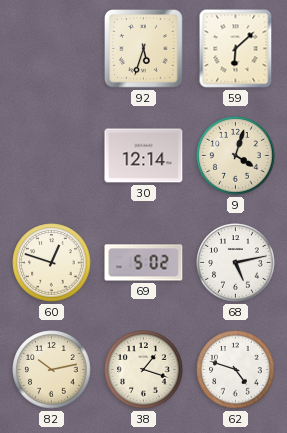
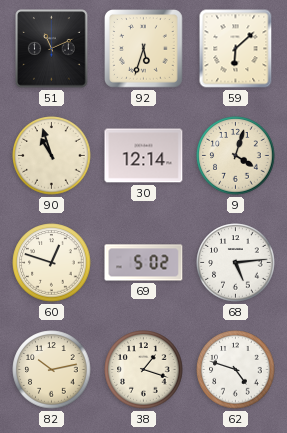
51: none -> 11:11
90: none -> 10:57
68: 5:13 -> 5:14
